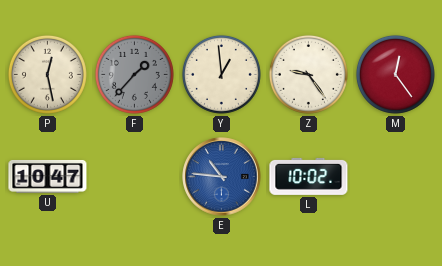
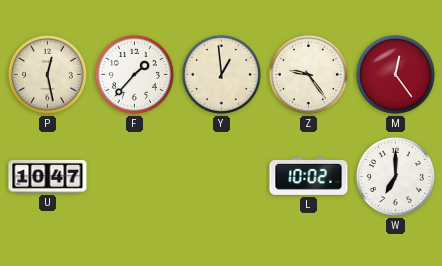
F dial: grey -> white
E: 10:46 -> none
W: none -> 7:00
